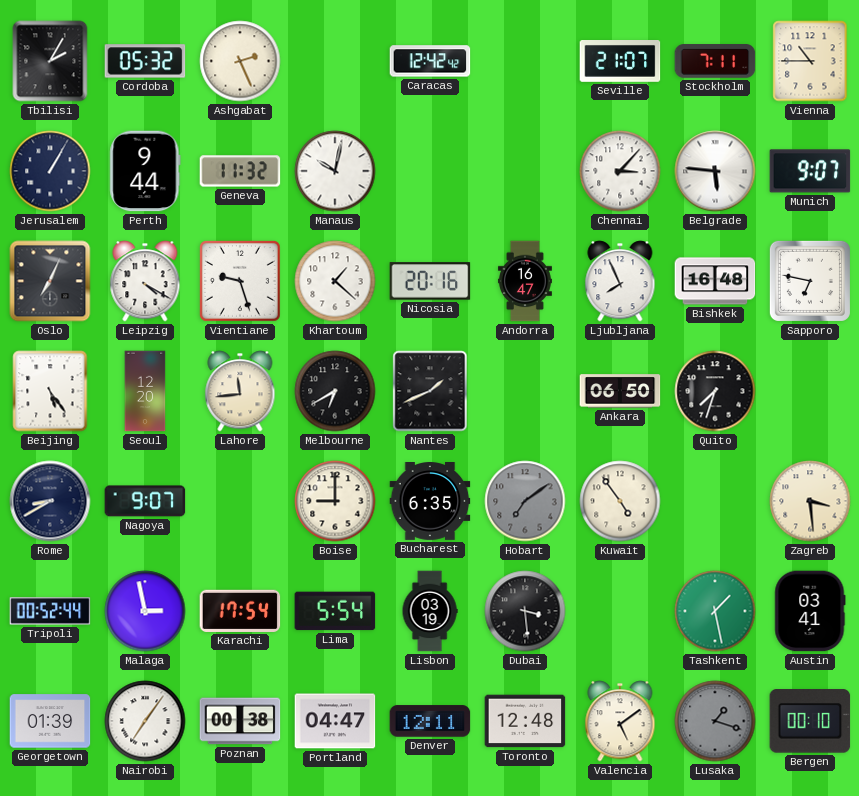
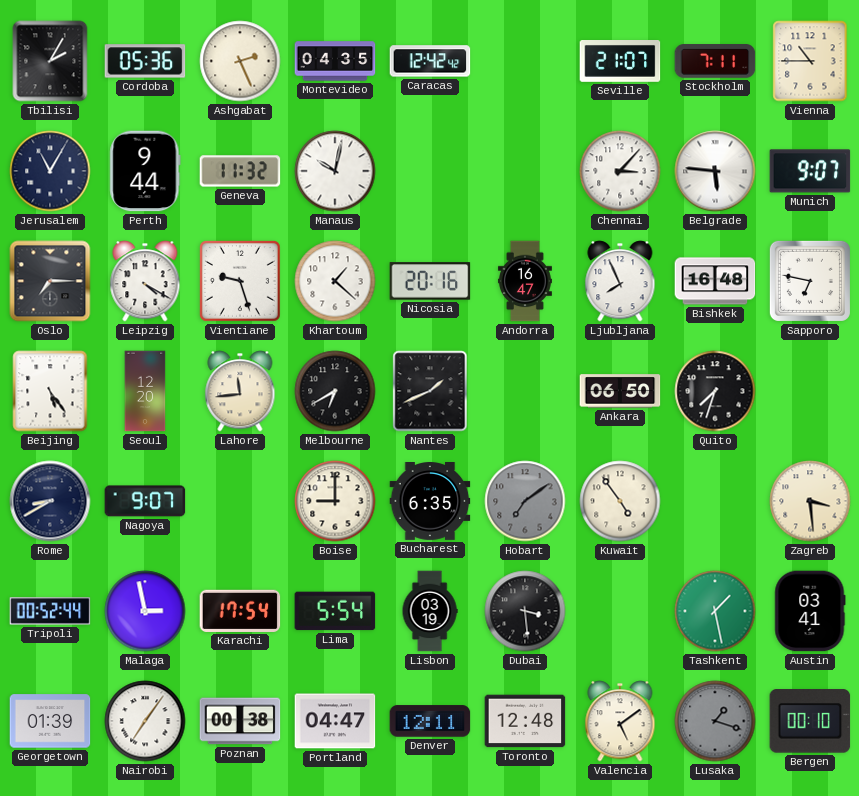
Cordoba: 05:32 -> 05:36
Montevideo: none -> 04:35
Jerusalem: 1:05 -> 11:05
Oslo: 7:04 -> 7:15
